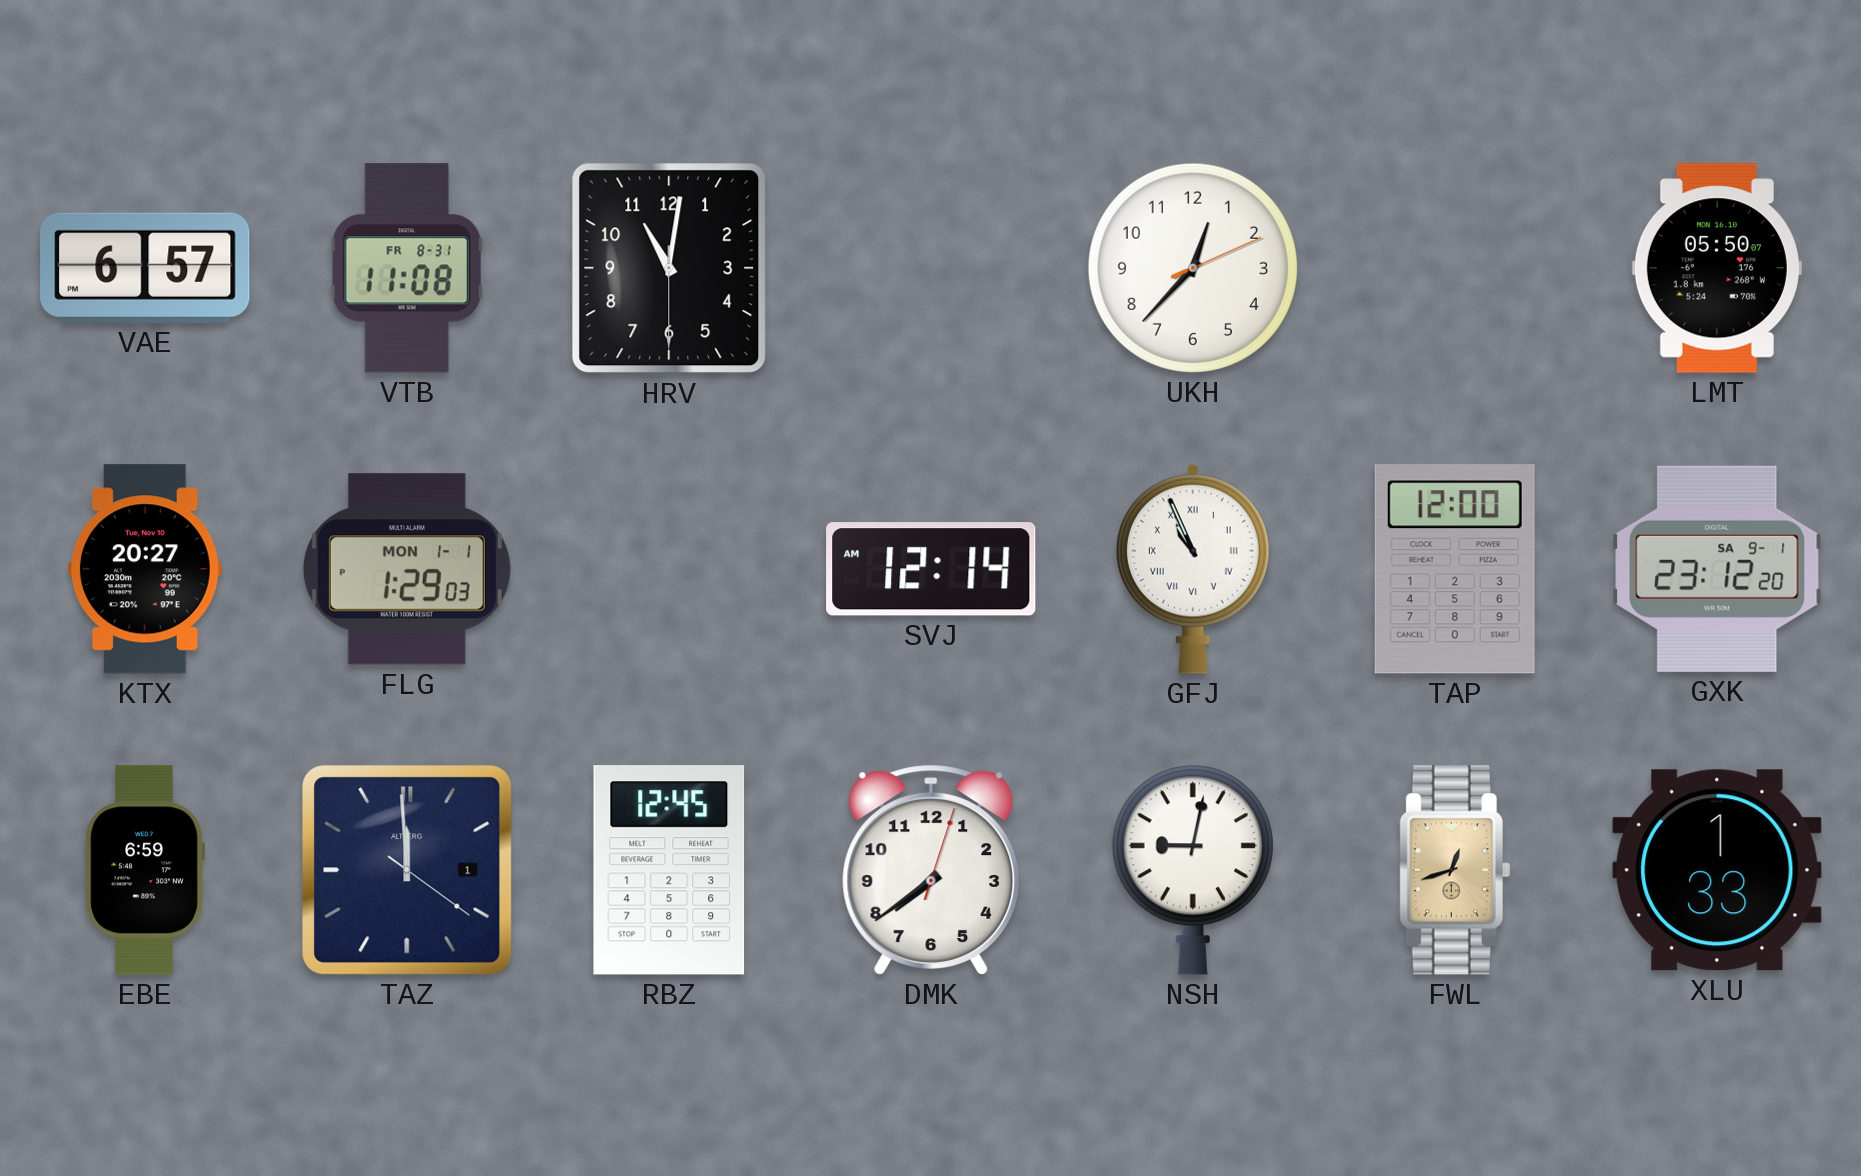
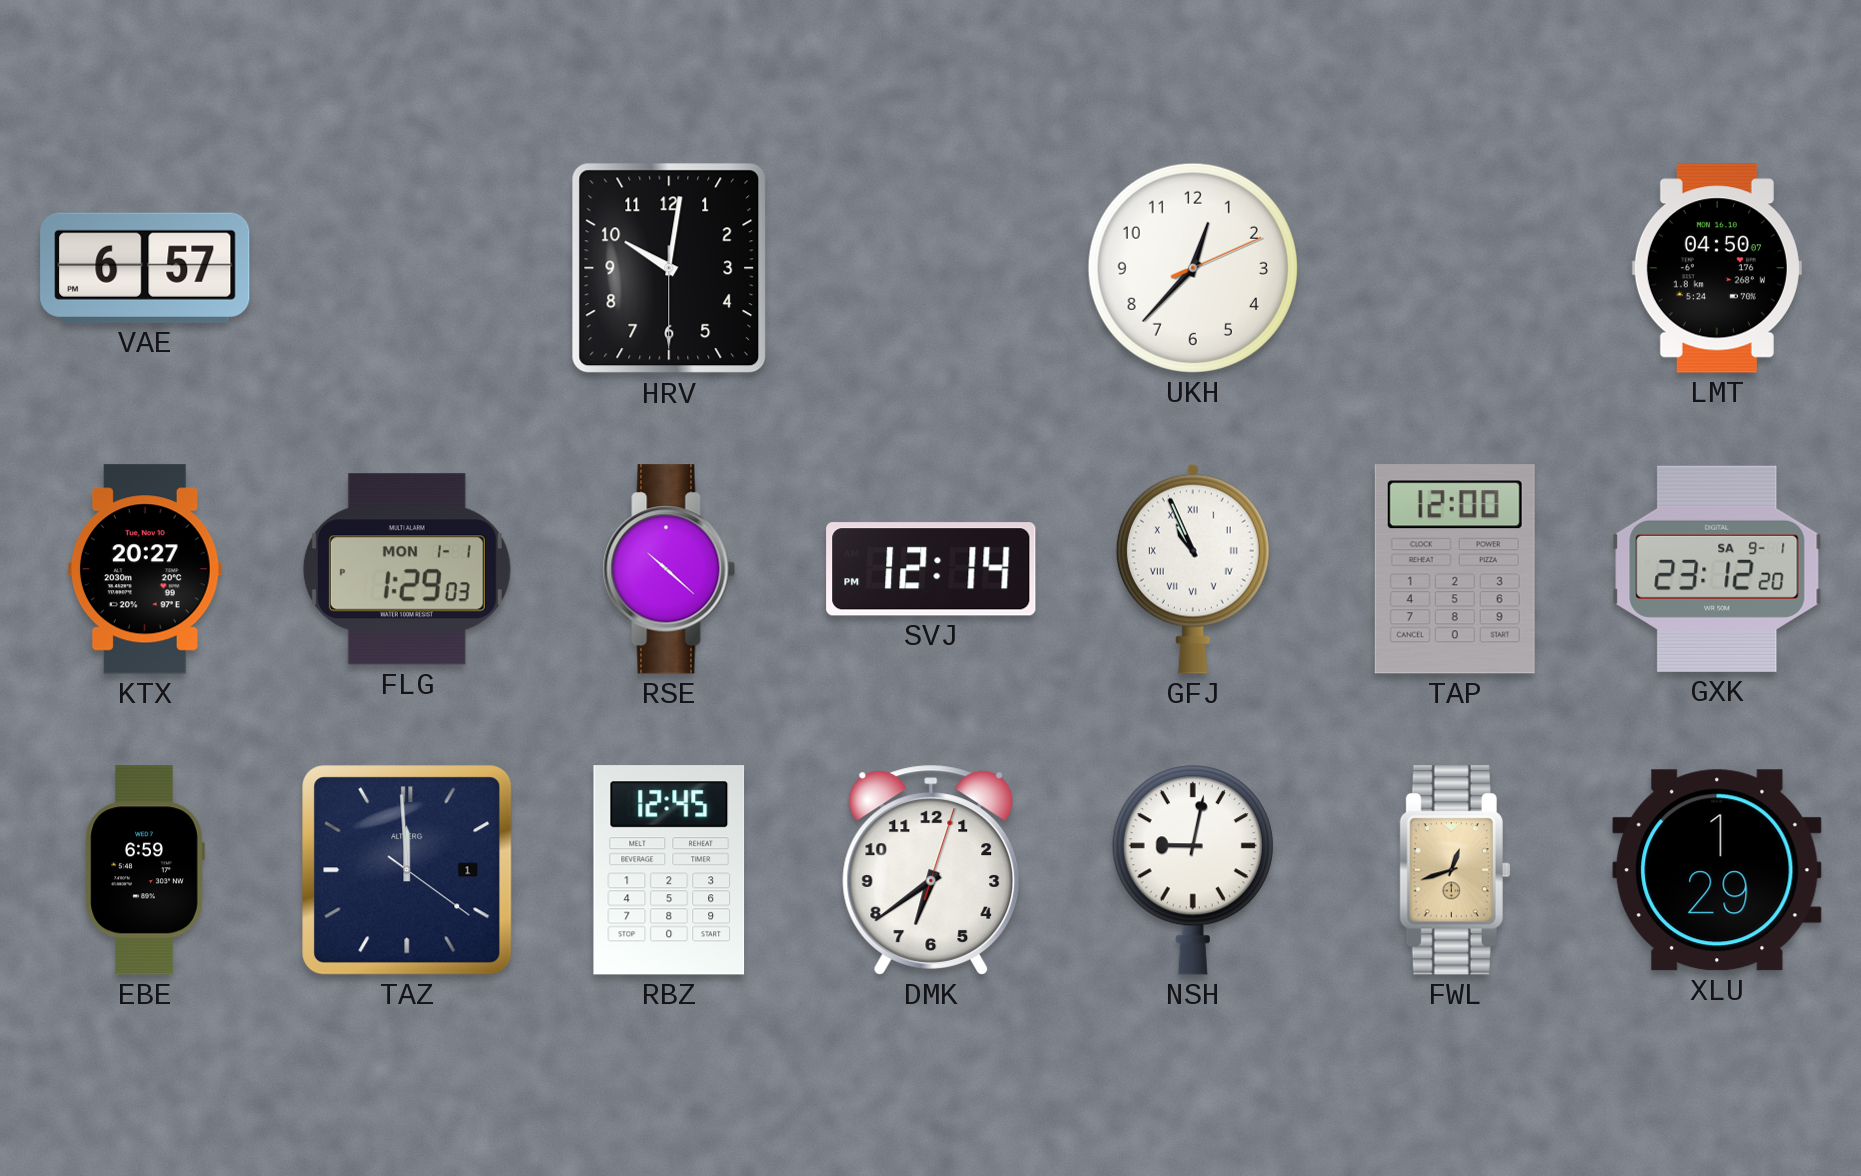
VTB: 11:08 -> none
HRV: 11:01 -> 10:01
LMT: 05:50 -> 04:50
RSE: none -> 10:22
SVJ: 12:14 AM -> 12:14 PM
DMK: 7:39 -> 6:39
XLU: 1:33 -> 1:29
